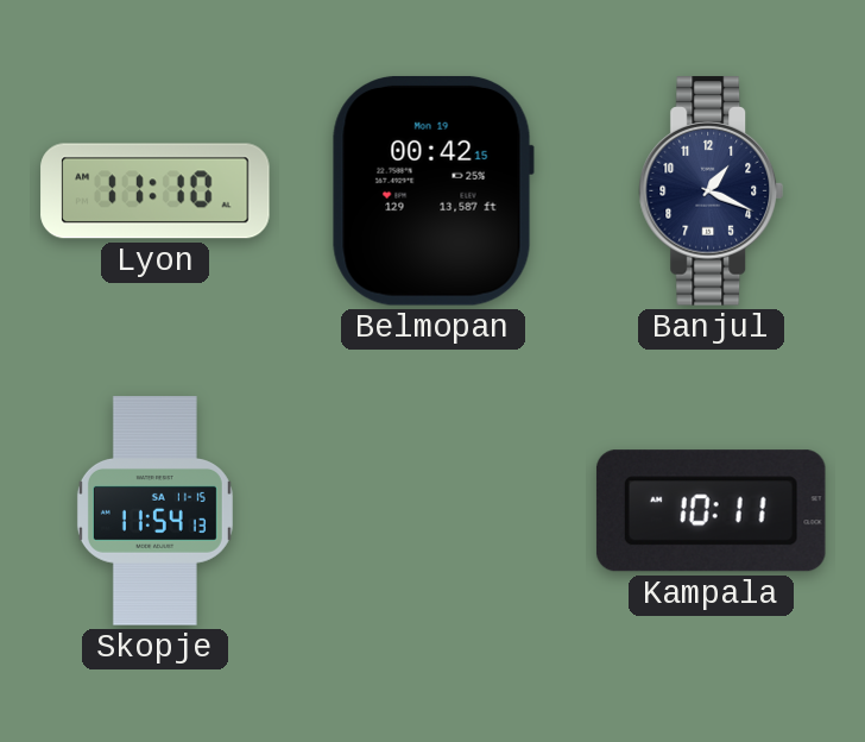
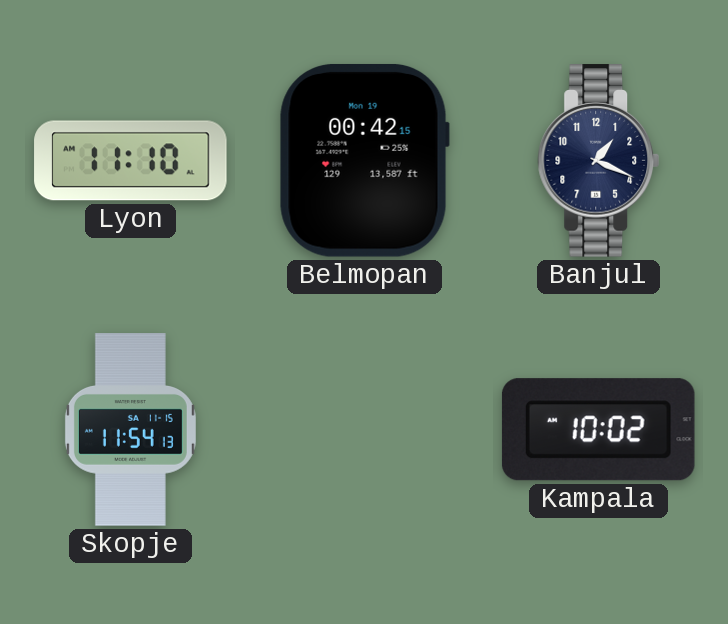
Kampala: 10:11 -> 10:02
